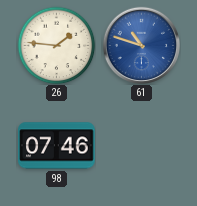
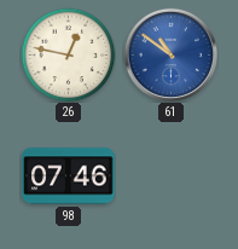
26: 1:46 -> 12:47
61: 10:48 -> 10:51
